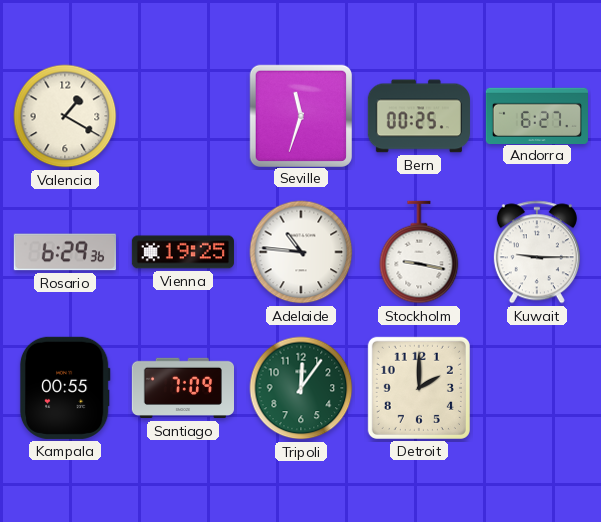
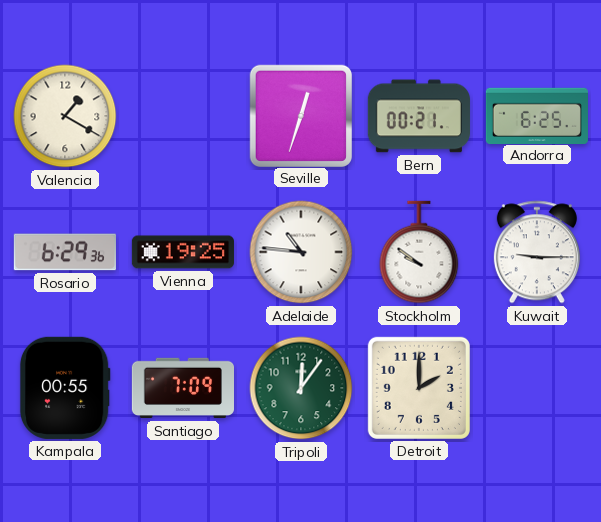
Seville: 11:33 -> 12:33
Bern: 00:25 -> 00:21
Andorra: 6:27 -> 6:25
Stockholm: 9:17 -> 9:51
